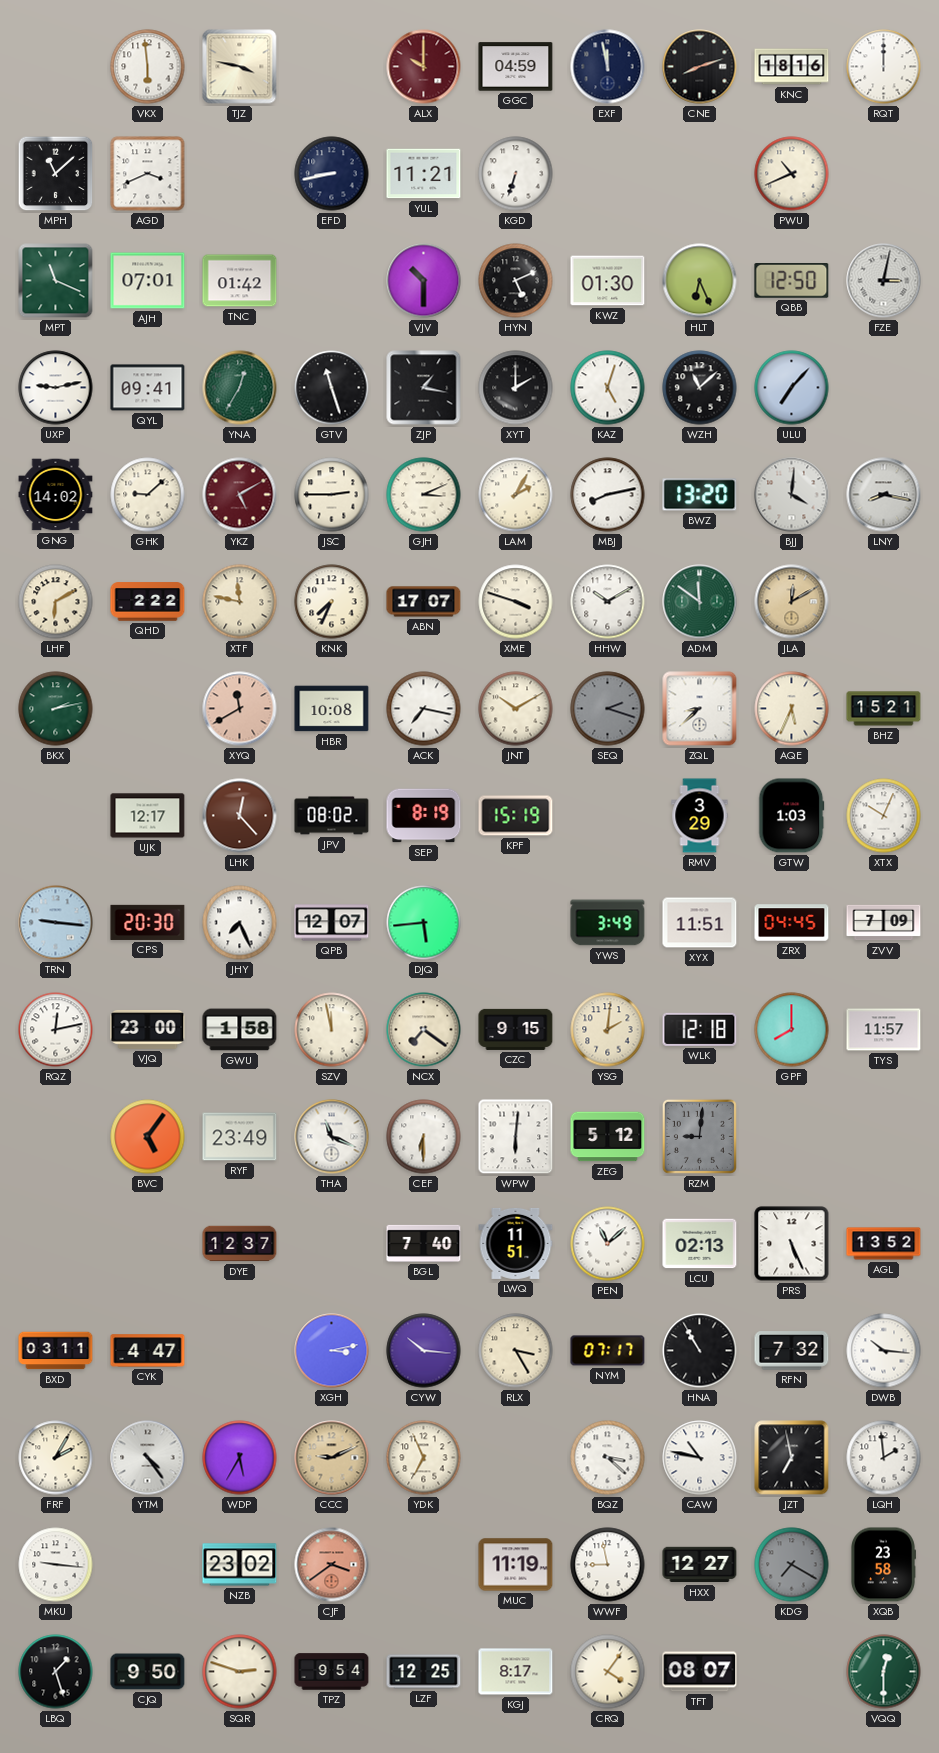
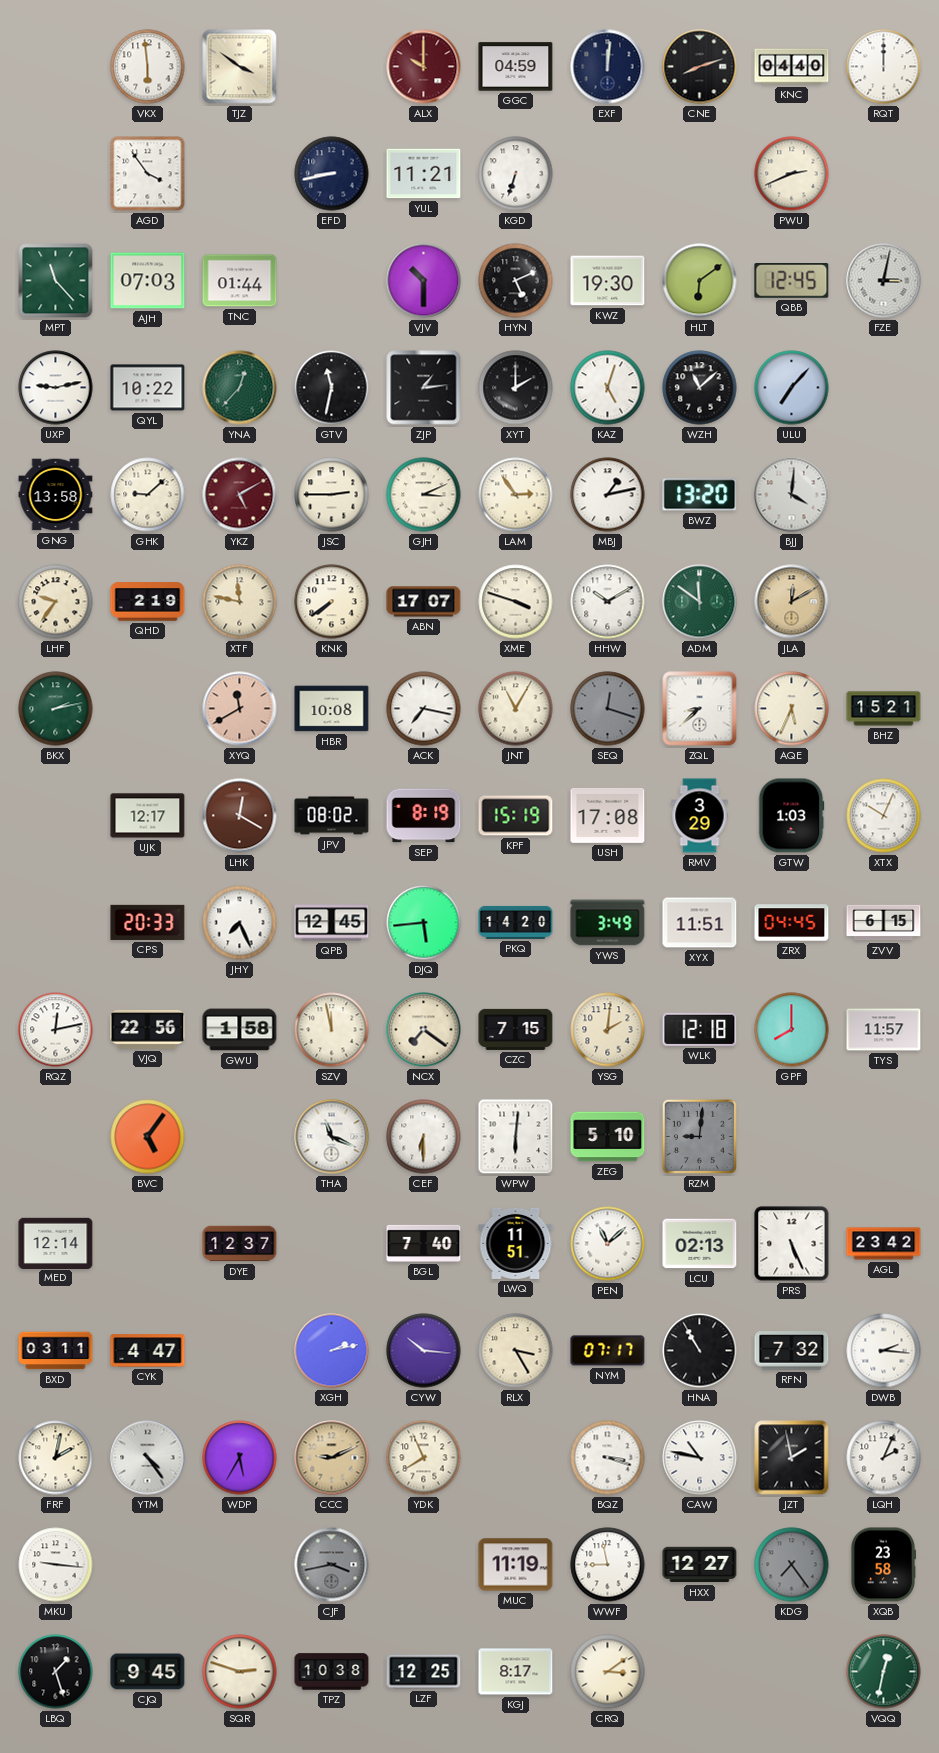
TJZ: 3:47 -> 3:51
EXF: 11:58 -> 12:01
KNC: 18:16 -> 04:40
MPH: 11:08 -> none
AGD: 3:41 -> 3:54
PWU: 10:41 -> 2:41
MPT: 11:19 -> 11:23
AJH: 07:01 -> 07:03
TNC: 01:42 -> 01:44
KWZ: 01:30 -> 19:30
HLT: 6:26 -> 6:09
QBB: 12:50 -> 12:45
QYL: 09:41 -> 10:22
YNA: 12:35 -> 12:37
GTV: 11:27 -> 11:32
ZJP: 1:17 -> 1:14
GNG: 14:02 -> 13:58
LAM: 2:05 -> 2:54
MBJ: 8:13 -> 1:13
LNY: 8:17 -> none
LHF: 6:10 -> 9:36
QHD: 2:22 -> 2:19
KNK: 7:34 -> 7:39
JNT: 10:10 -> 11:05
SEQ: 2:18 -> 12:18
LHK: 12:23 -> 12:20
USH: none -> 17:08
TRN: 9:16 -> none
CPS: 20:30 -> 20:33
QPB: 12:07 -> 12:45
PKQ: none -> 14:20
ZVV: 7:09 -> 6:15
VJQ: 23:00 -> 22:56
CZC: 9:15 -> 7:15
RYF: 23:49 -> none
ZEG: 5:12 -> 5:10
MED: none -> 12:14
AGL: 13:52 -> 23:42
XGH: 3:13 -> 2:13
DWB: 10:16 -> 2:16
FRF: 2:05 -> 2:02
YDK: 6:56 -> 7:56
BQZ: 3:22 -> 3:18
JZT: 6:58 -> 1:58
LQH: 1:59 -> 2:04
NZB: 23:02 -> none
CJF: 3:39 -> 3:43
CJF dial: salmon -> grey
KDG: 7:20 -> 7:24
CJQ: 9:50 -> 9:45
TPZ: 9:54 -> 10:38
CRQ: 4:06 -> 3:09
TFT: 08:07 -> none
VQQ: 12:30 -> 12:32
